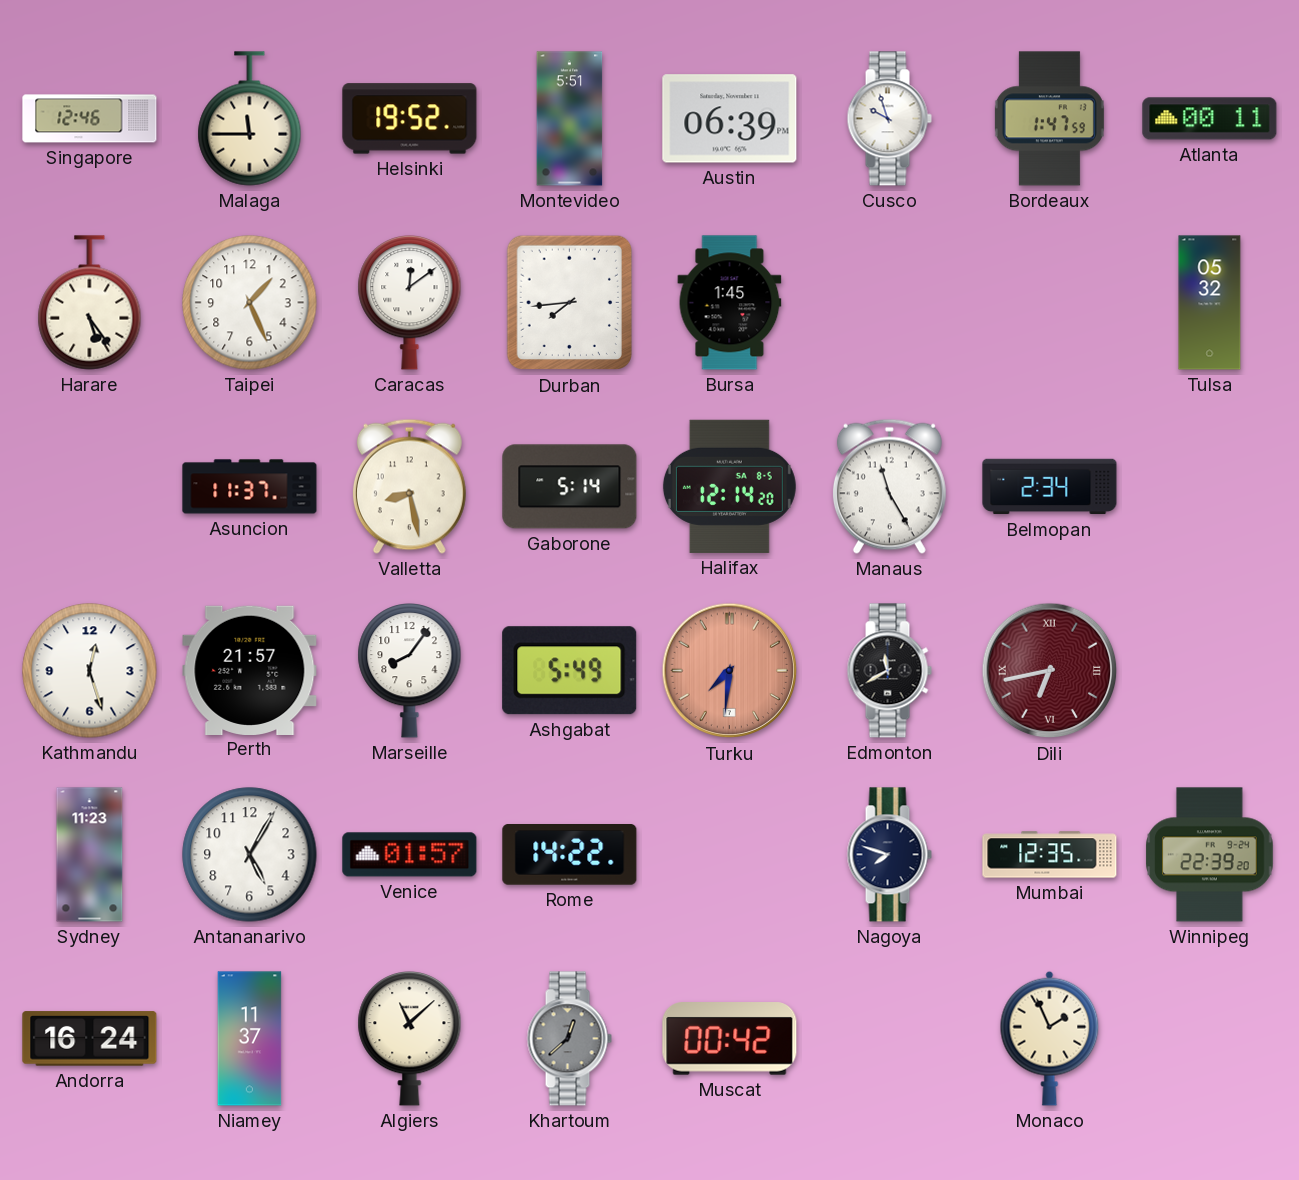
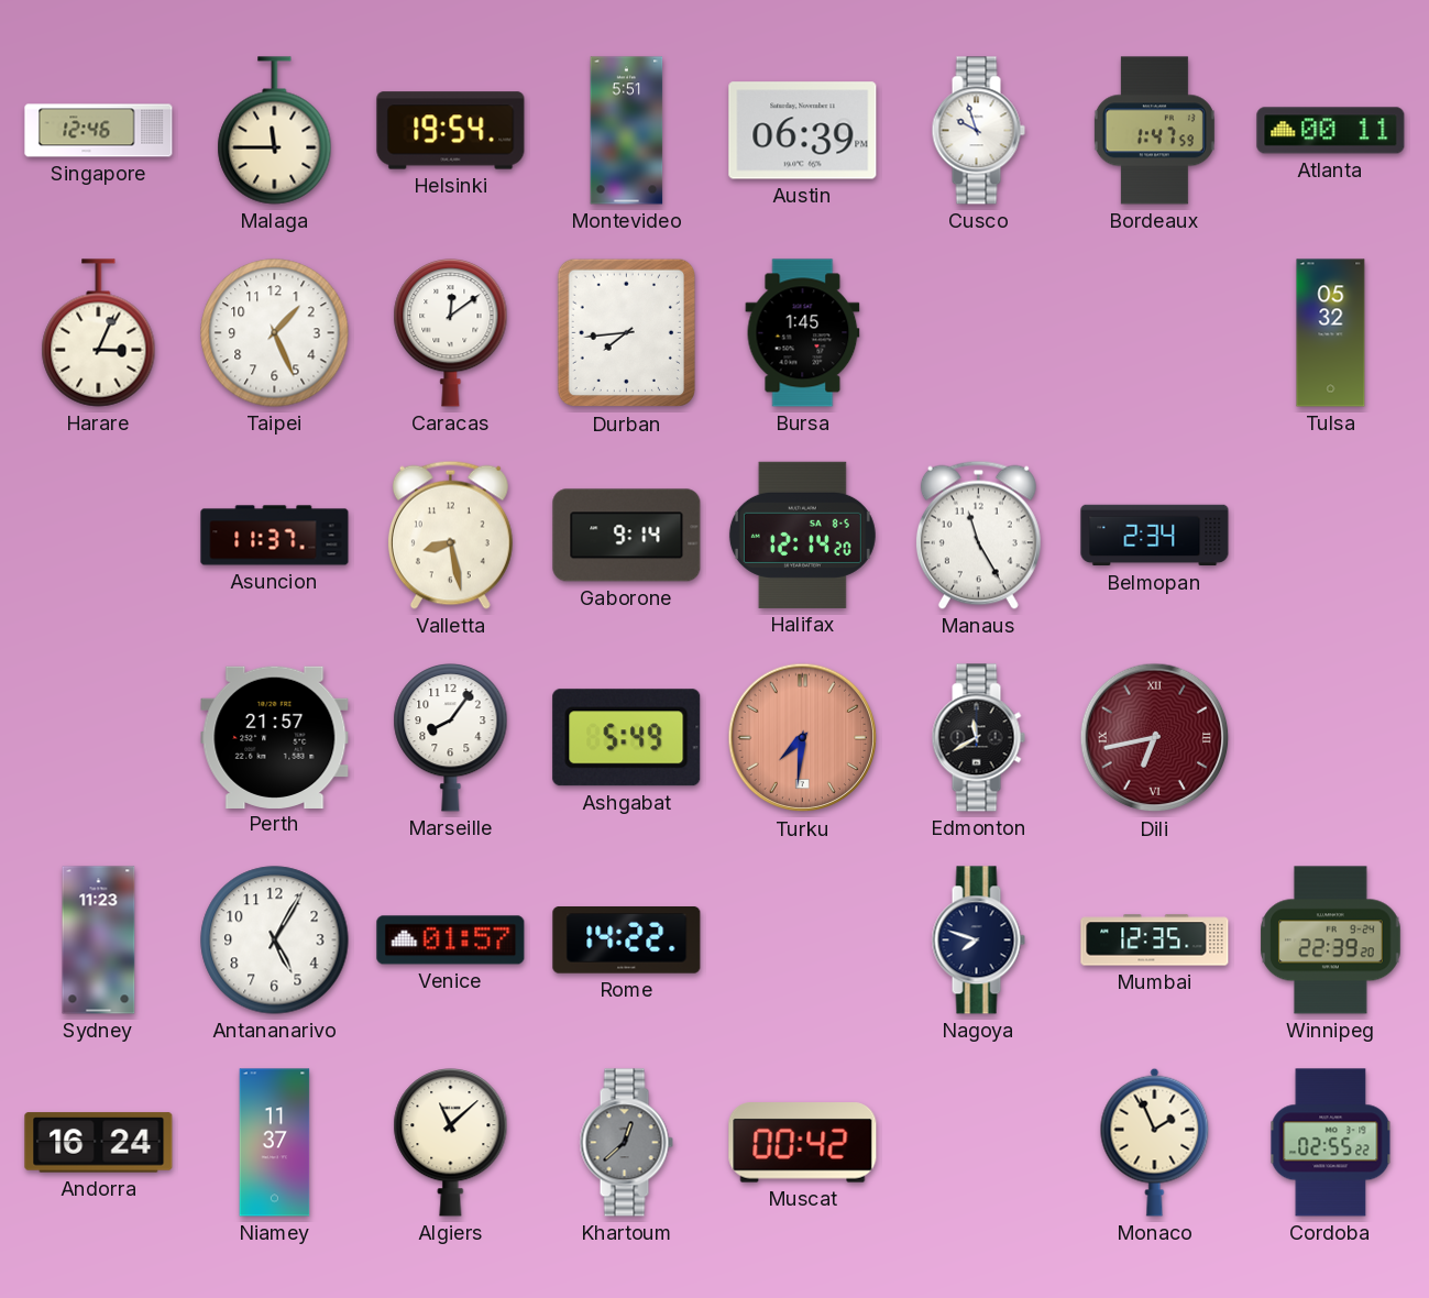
Helsinki: 19:52 -> 19:54
Harare: 5:24 -> 3:04
Gaborone: 5:14 -> 9:14
Kathmandu: 12:27 -> none
Cordoba: none -> 02:55
